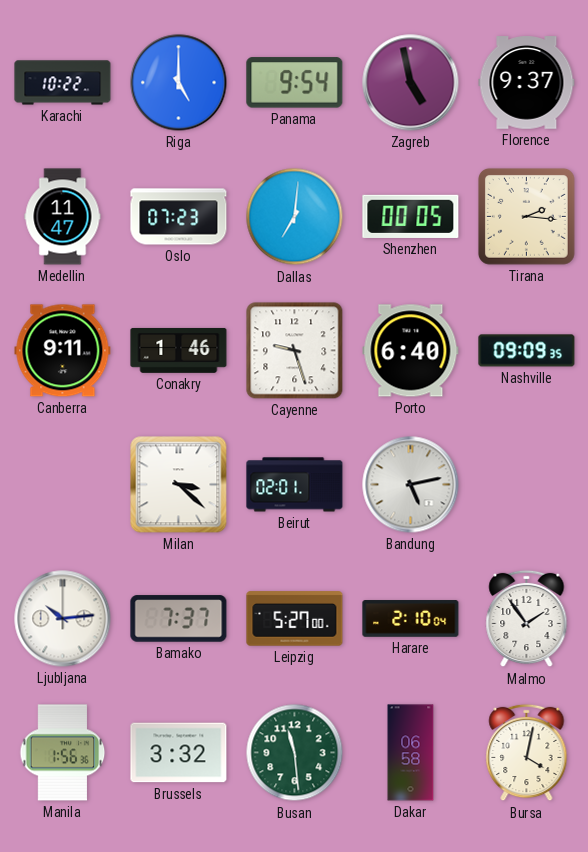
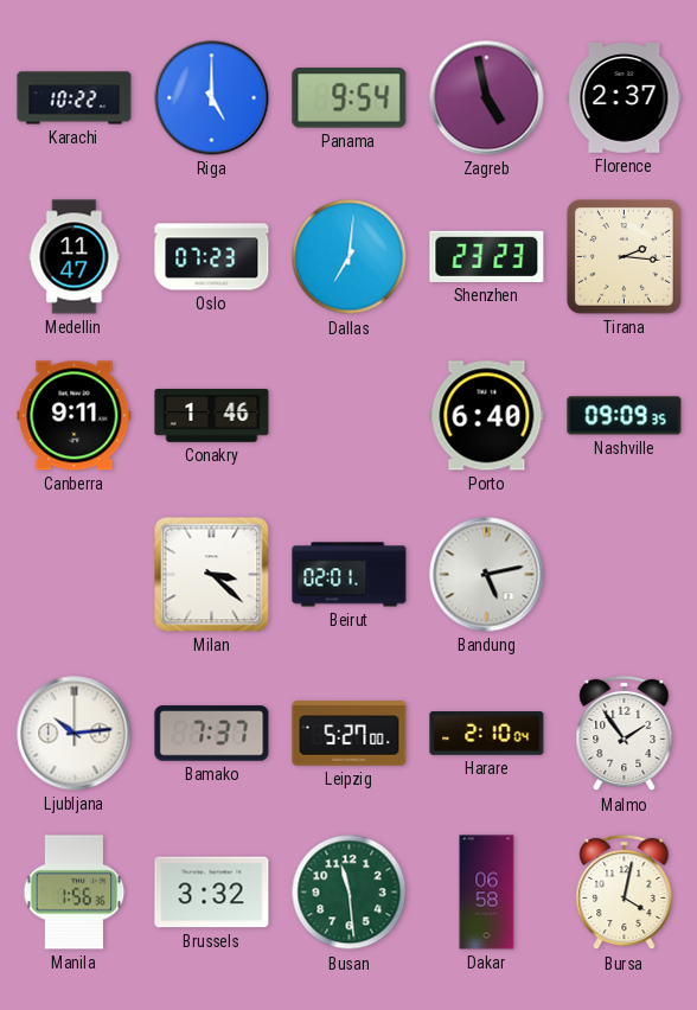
Florence: 9:37 -> 2:37
Shenzhen: 00:05 -> 23:23
Cayenne: 9:27 -> none
